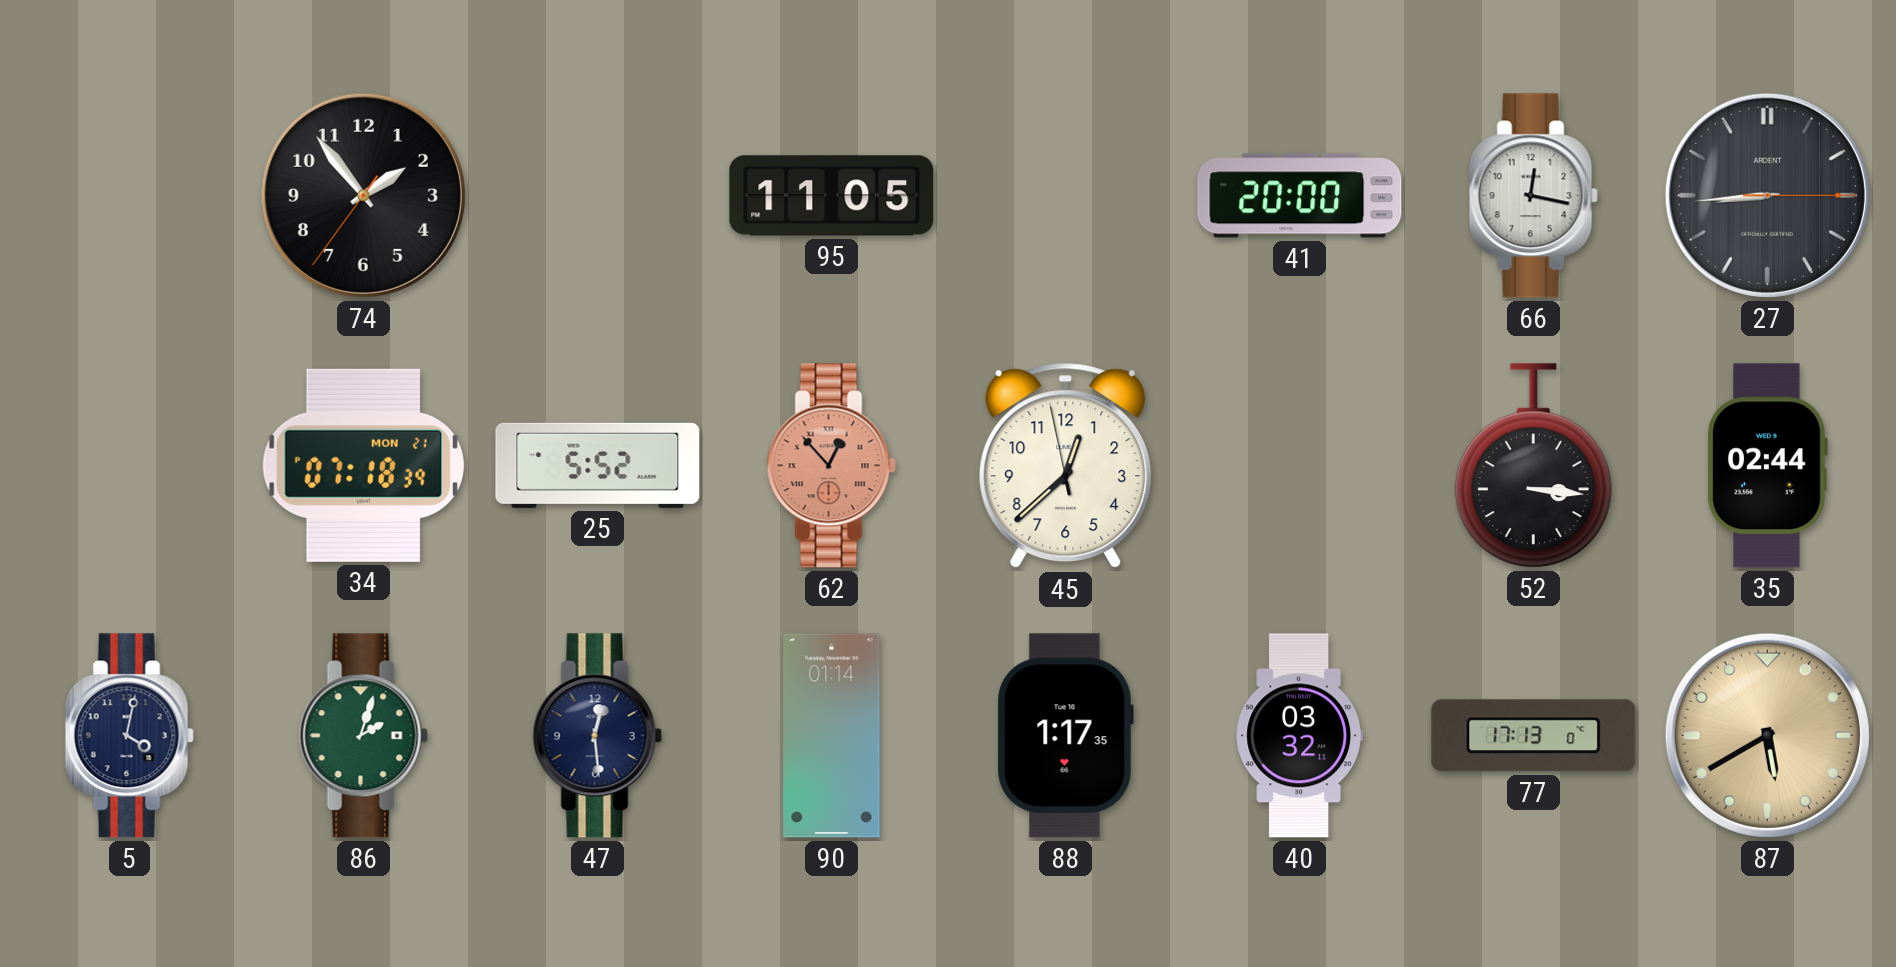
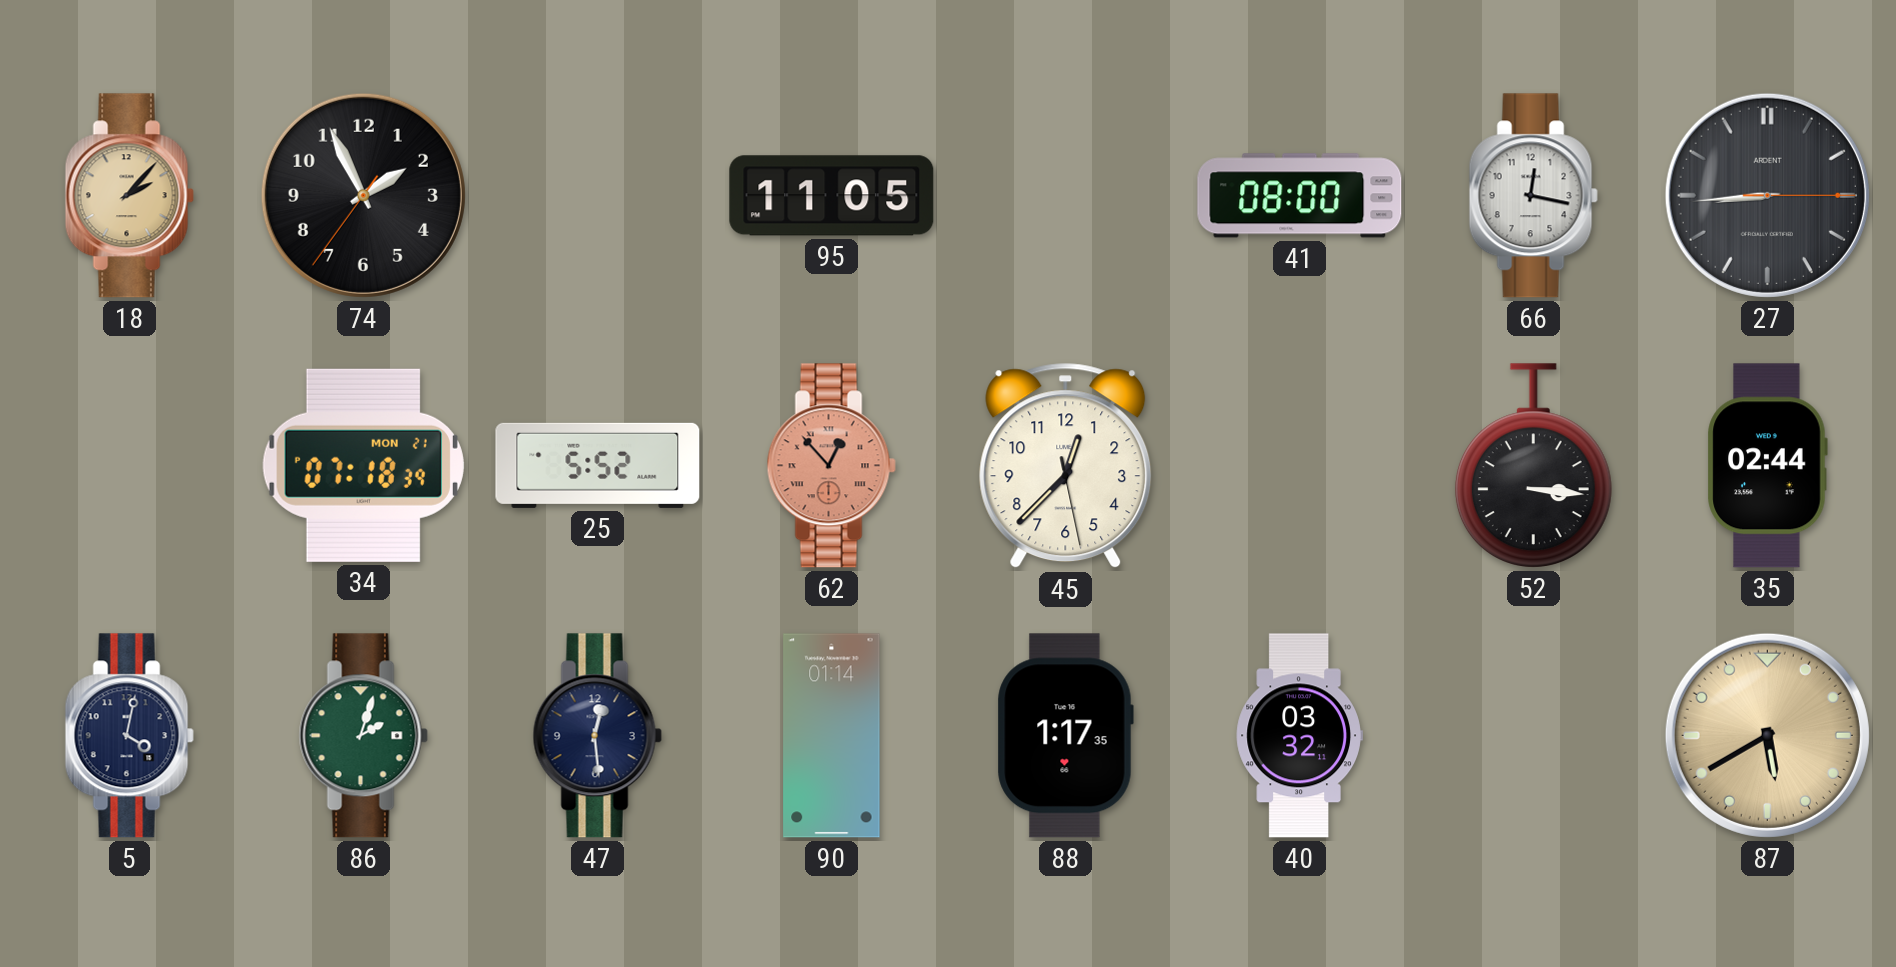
18: none -> 2:07
74: 1:53 -> 1:55
41: 20:00 -> 08:00
45: 12:37:58 -> 12:37:28
77: 17:13 -> none
